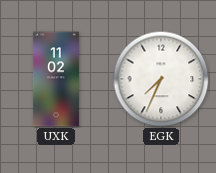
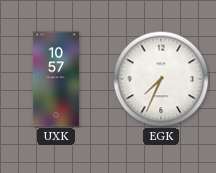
UXK: 11:02 -> 10:57
